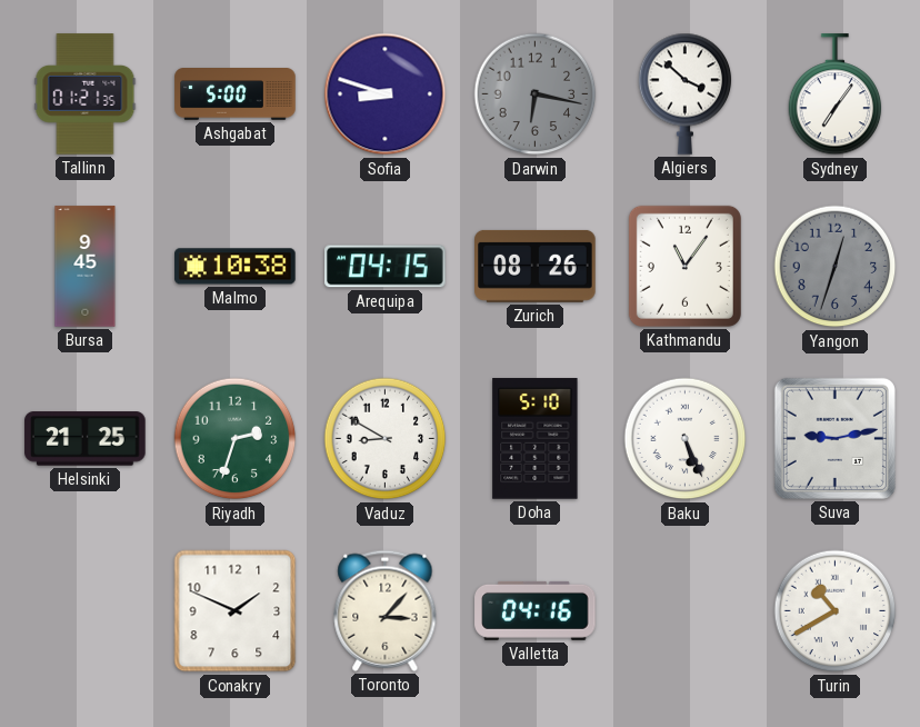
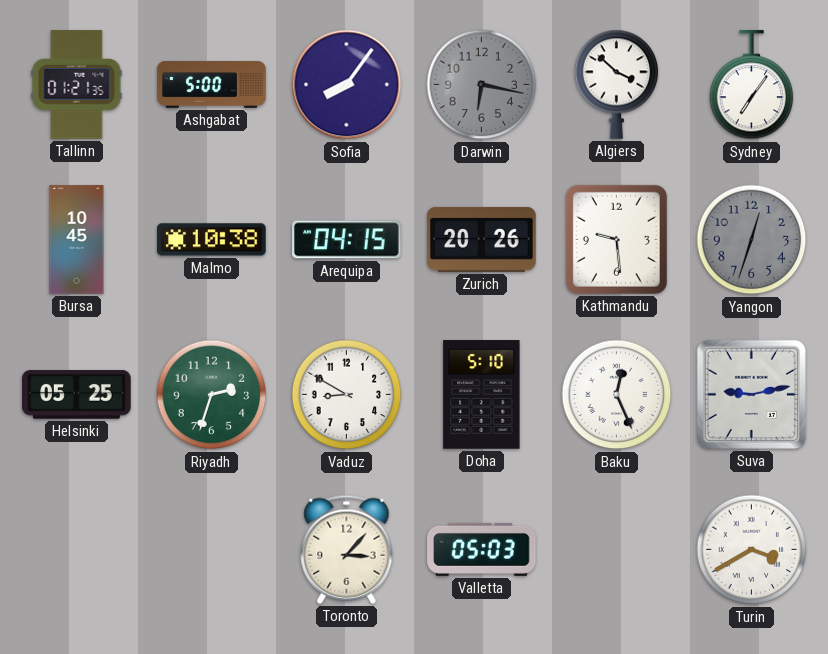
Sofia: 8:48 -> 8:06
Bursa: 9:45 -> 10:45
Zurich: 08:26 -> 20:26
Kathmandu: 11:06 -> 9:29
Helsinki: 21:25 -> 05:25
Baku: 5:26 -> 12:26
Conakry: 1:49 -> none
Valletta: 04:16 -> 05:03
Turin: 10:40 -> 3:40
